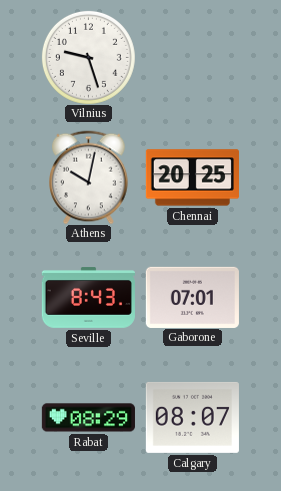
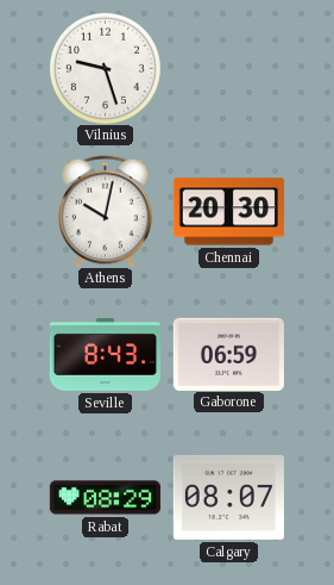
Chennai: 20:25 -> 20:30
Gaborone: 07:01 -> 06:59
